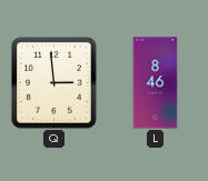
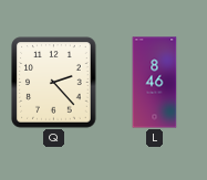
Q: 2:59 -> 2:23
